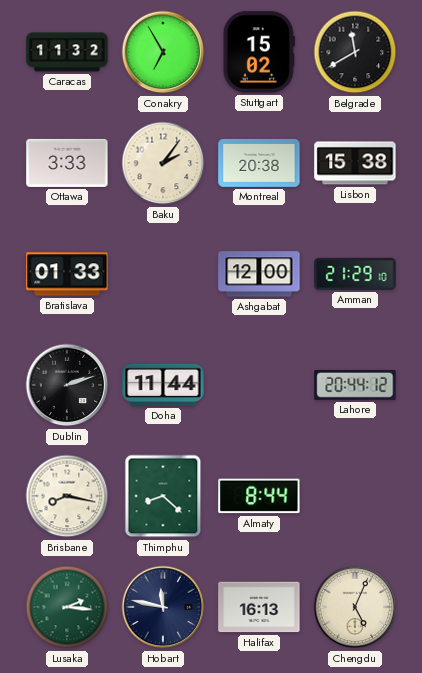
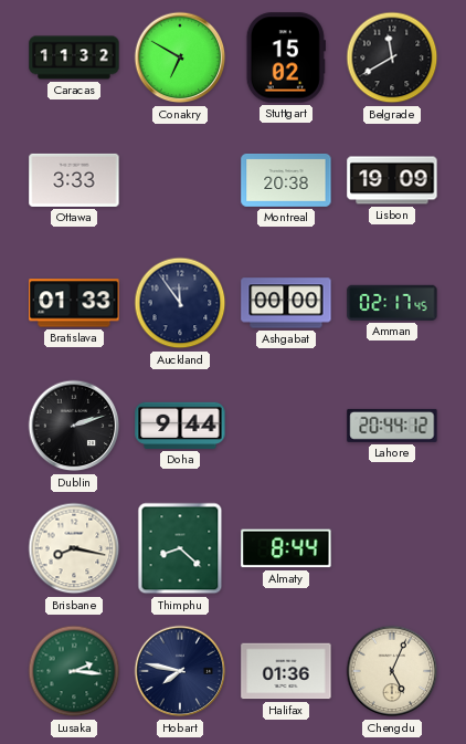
Conakry: 6:55 -> 6:50
Baku: 2:06 -> none
Lisbon: 15:38 -> 19:09
Auckland: none -> 11:54
Ashgabat: 12:00 -> 00:00
Amman: 21:29 -> 02:17
Doha: 11:44 -> 9:44
Hobart: 11:47 -> 7:47
Halifax: 16:13 -> 01:36
